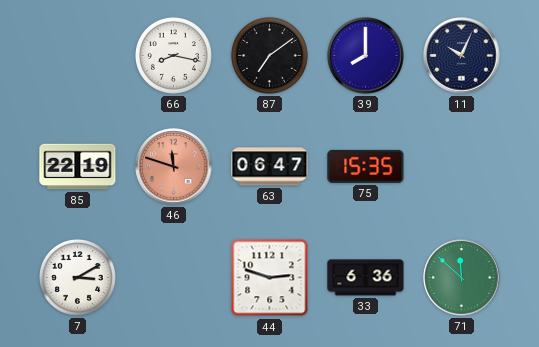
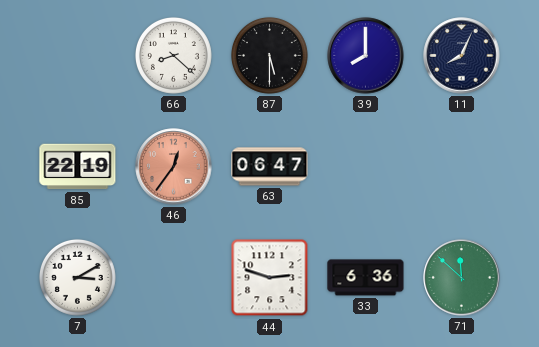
66: 8:17 -> 8:22
87: 7:09 -> 5:30
11: 10:04 -> 8:04
46: 11:48 -> 12:36
75: 15:35 -> none
